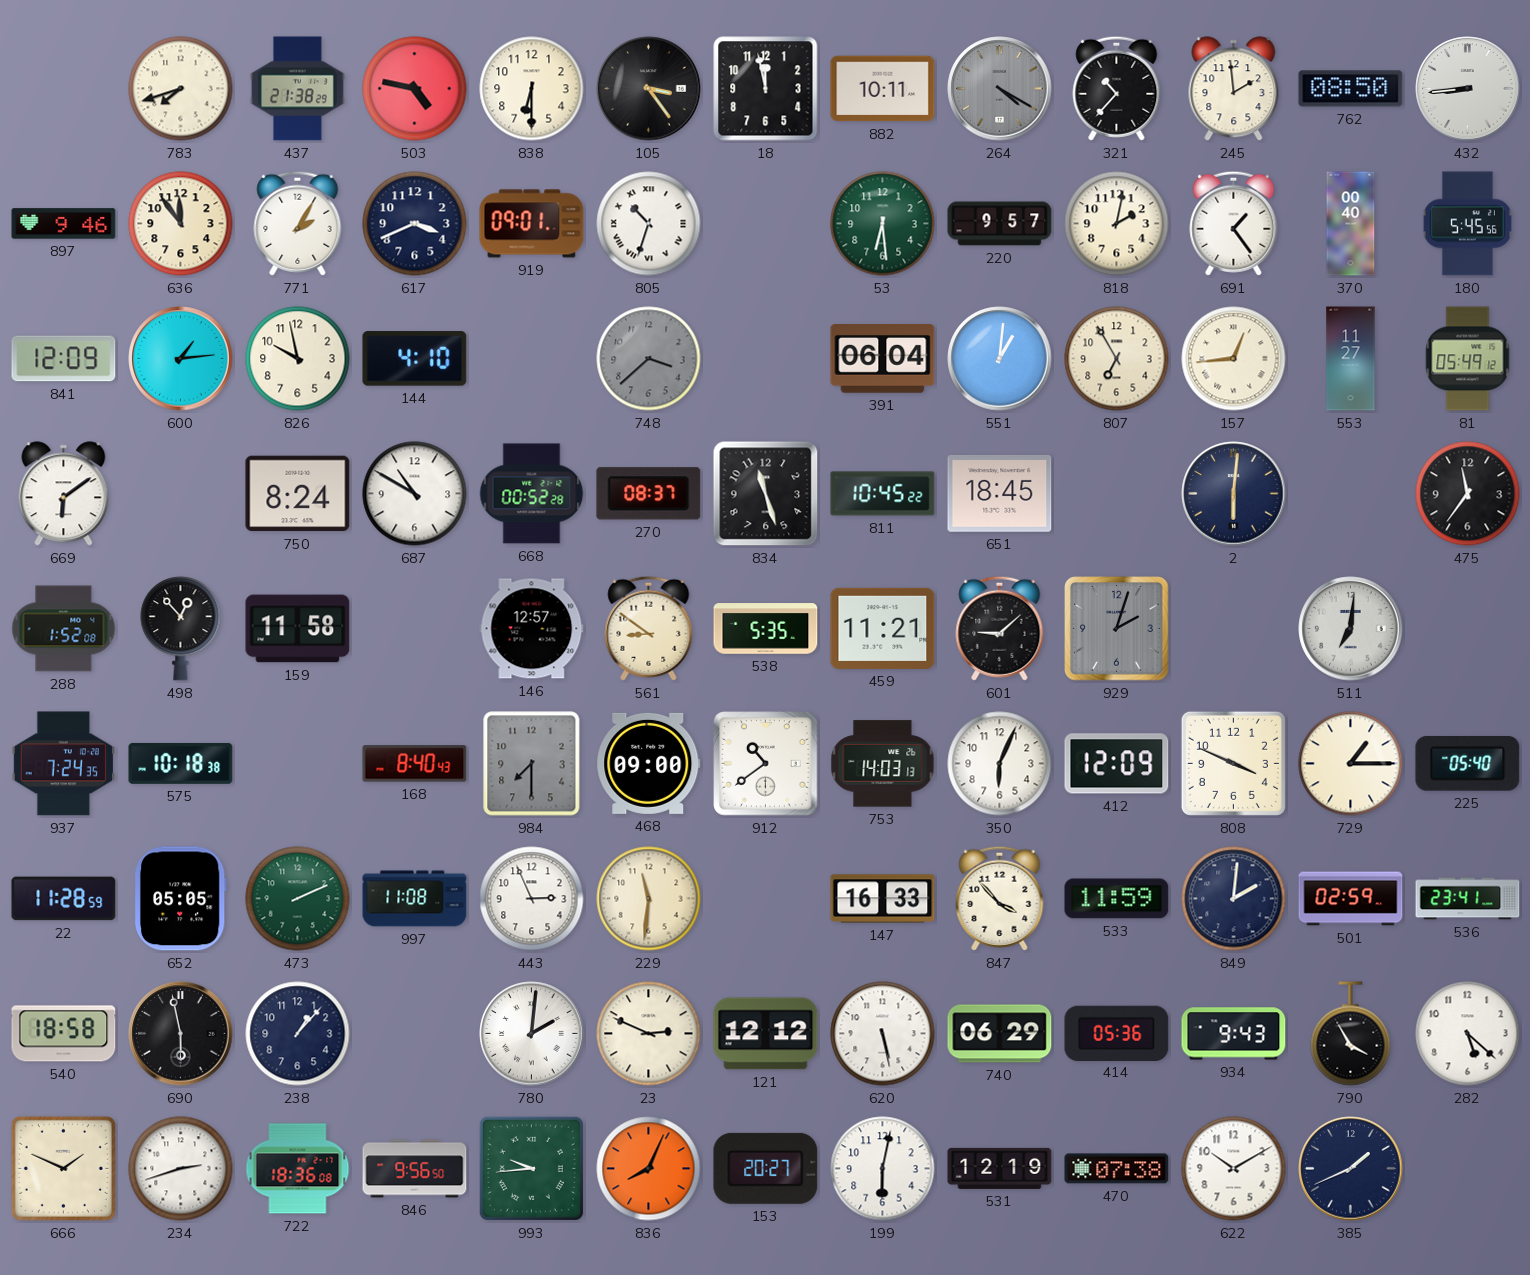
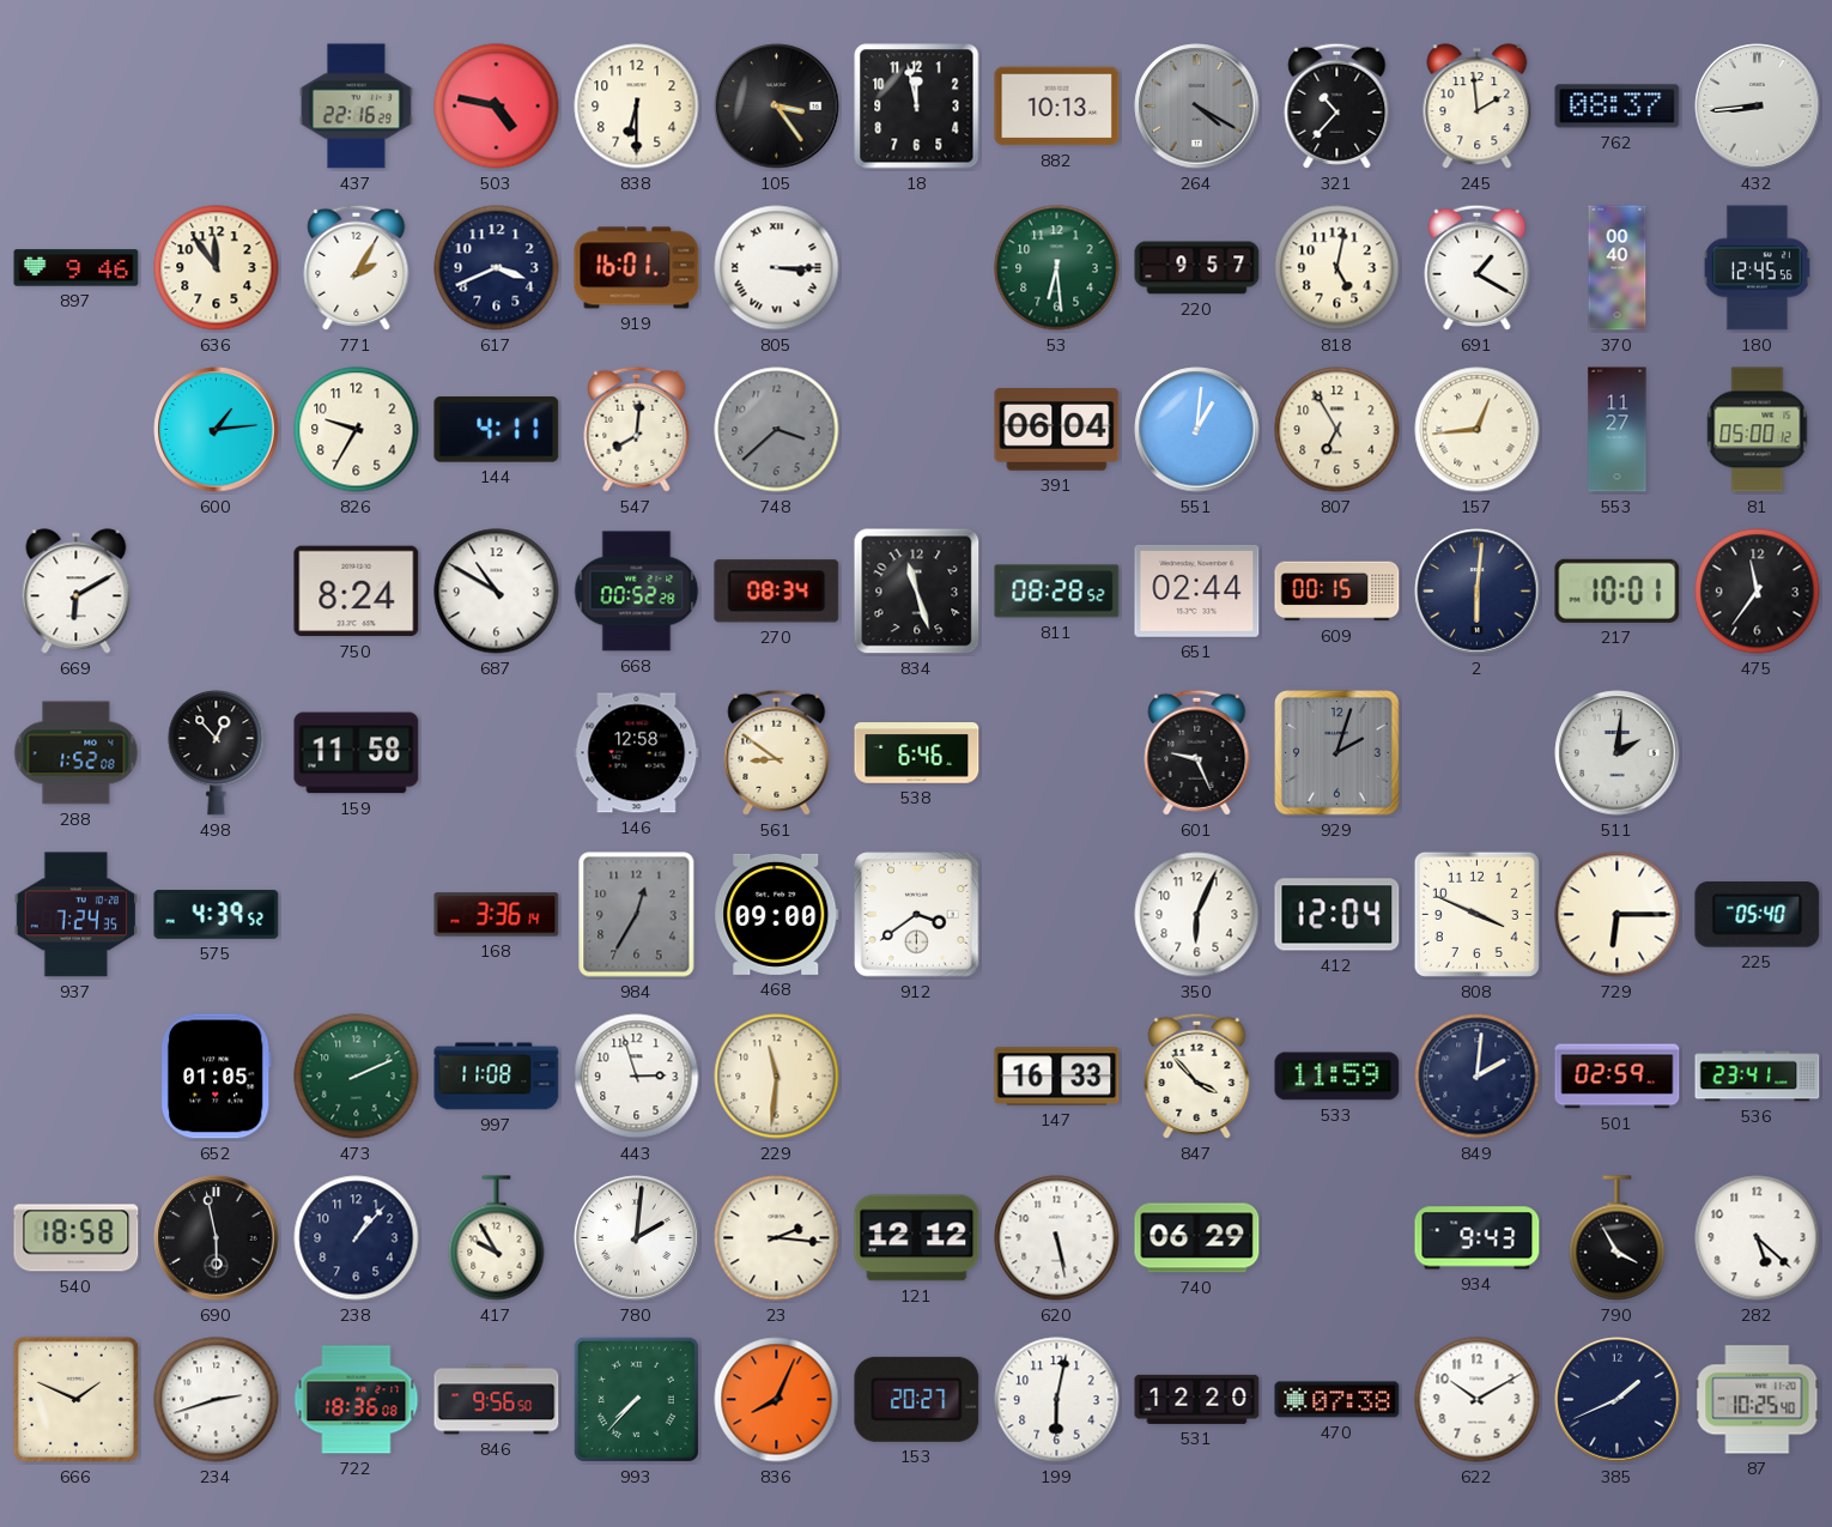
783: 7:42 -> none
437: 21:38 -> 22:16
882: 10:11 -> 10:13
762: 08:50 -> 08:37
919: 09:01 -> 16:01
805: 10:33 -> 3:15
818: 2:02 -> 5:02
691: 1:24 -> 1:20
180: 5:45 -> 12:45
841: 12:09 -> none
826: 9:58 -> 9:35
144: 4:10 -> 4:11
547: none -> 8:01
81: 05:49 -> 05:00
669: 6:09 -> 6:10
270: 08:37 -> 08:34
811: 10:45 -> 08:28
651: 18:45 -> 02:44
609: none -> 00:15
217: none -> 10:01
146: 12:57 -> 12:58
538: 5:35 -> 6:46
459: 11:21 -> none
601: 9:08 -> 9:26
511: 7:01 -> 2:01
575: 10:18 -> 4:39
168: 8:40 -> 3:36
984: 7:30 -> 12:35
912: 10:39 -> 3:39
753: 14:03 -> none
412: 12:09 -> 12:04
729: 1:15 -> 6:15
22: 11:28 -> none
652: 05:05 -> 01:05
443: 2:56 -> 2:57
417: none -> 9:55
23: 2:49 -> 2:16
414: 05:36 -> none
993: 9:44 -> 7:37
531: 12:19 -> 12:20
87: none -> 10:25
